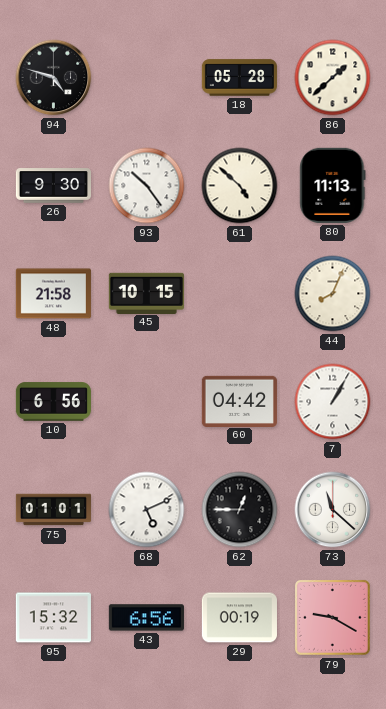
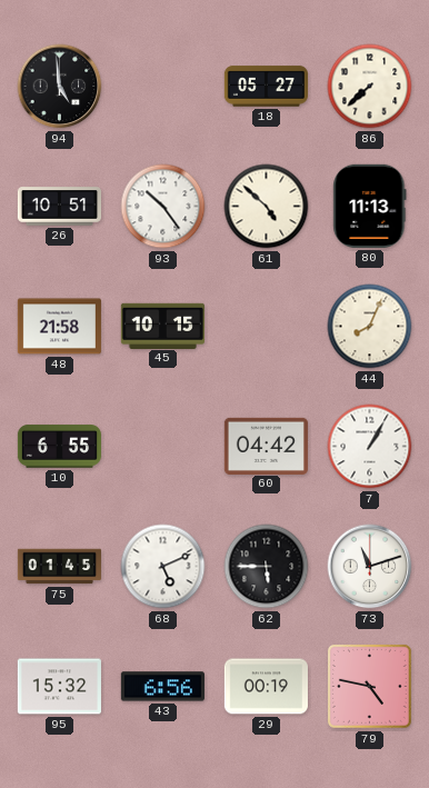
94: 4:48 -> 4:59
18: 05:28 -> 05:27
86: 1:38 -> 7:38
26: 9:30 -> 10:51
10: 6:56 -> 6:55
75: 01:01 -> 01:45
62: 12:45 -> 5:45
73: 11:22 -> 11:12
79: 9:20 -> 4:47
